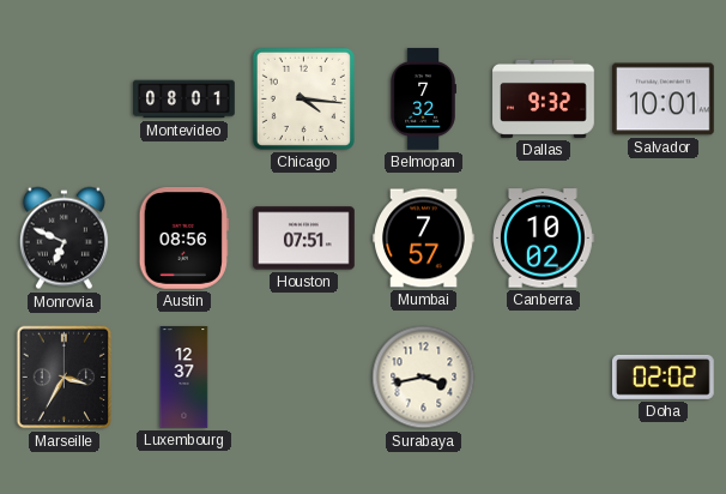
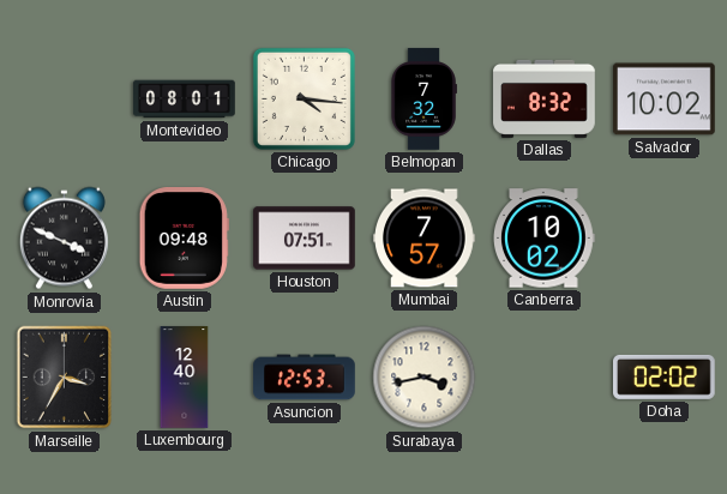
Dallas: 9:32 -> 8:32
Salvador: 10:01 -> 10:02
Monrovia: 6:49 -> 3:49
Austin: 08:56 -> 09:48
Luxembourg: 12:37 -> 12:40
Asuncion: none -> 12:53
